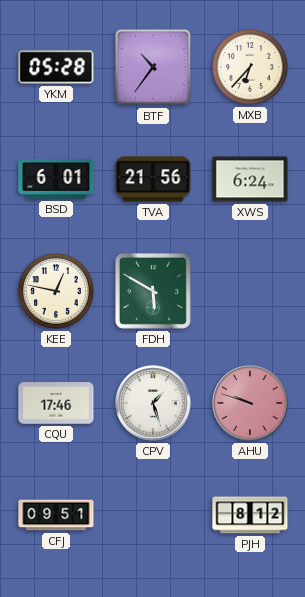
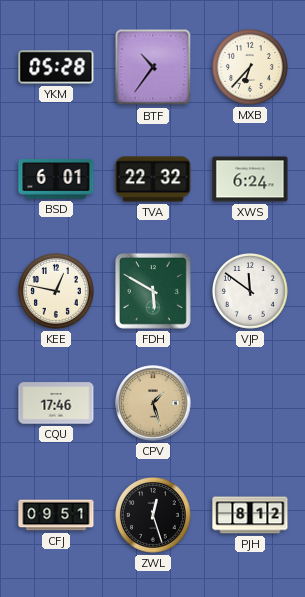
TVA: 21:56 -> 22:32
VJP: none -> 11:51
CPV dial: white -> champagne
AHU: 9:48 -> none
ZWL: none -> 12:27
